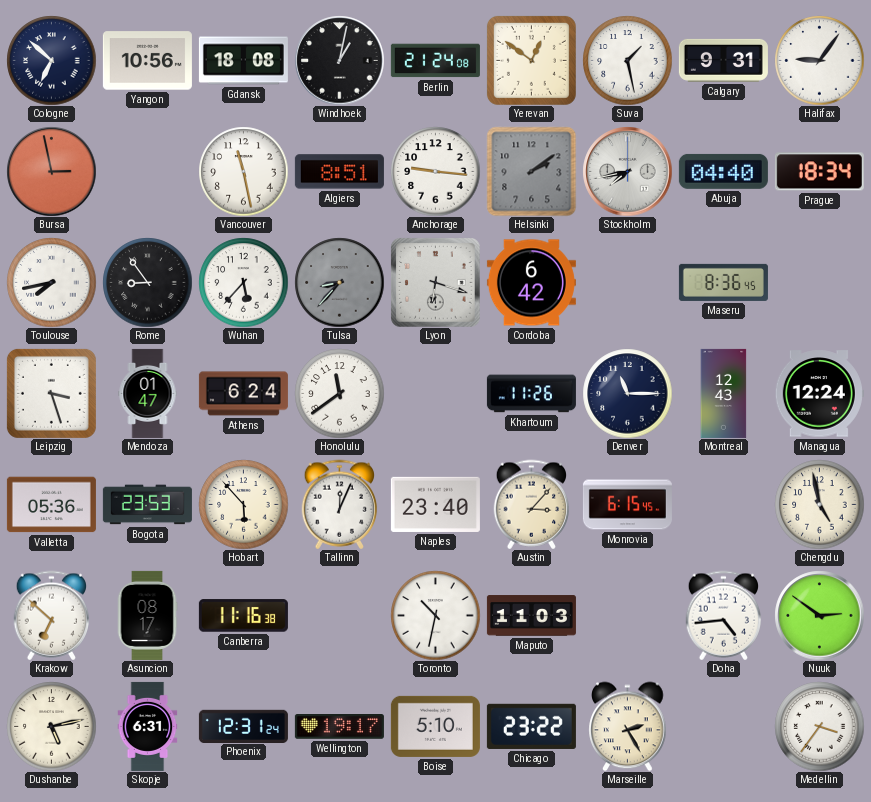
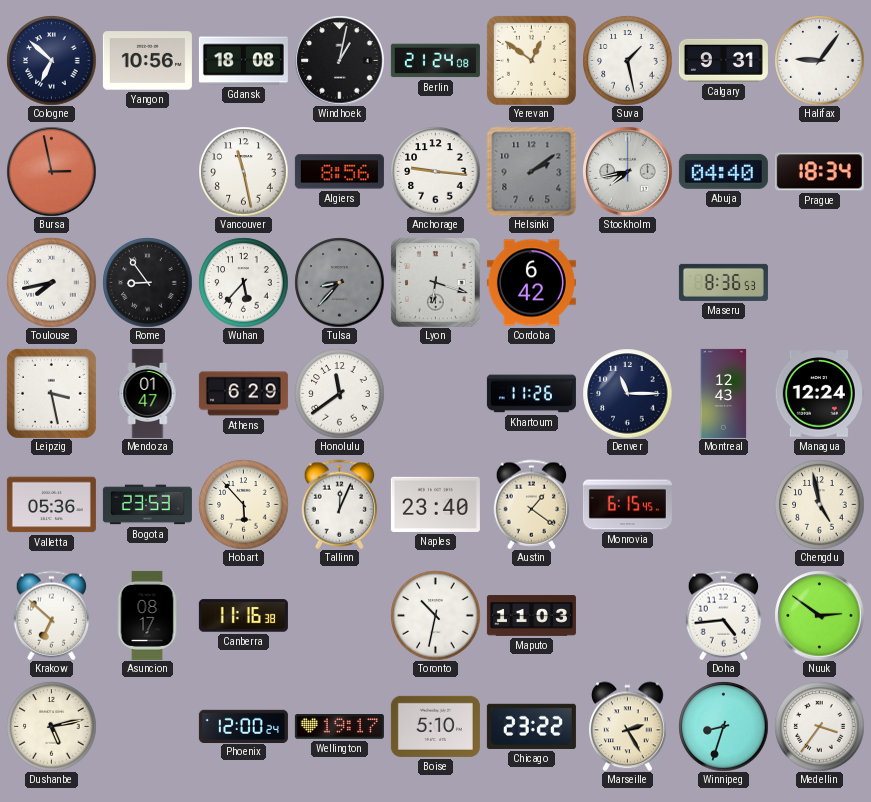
Algiers: 8:51 -> 8:56
Maseru: 8:36:45 -> 8:36:53
Leipzig: 3:27 -> 3:28
Athens: 6:24 -> 6:29
Austin: 3:07 -> 1:21
Skopje: 6:31 -> none
Phoenix: 12:31 -> 12:00
Winnipeg: none -> 8:33
